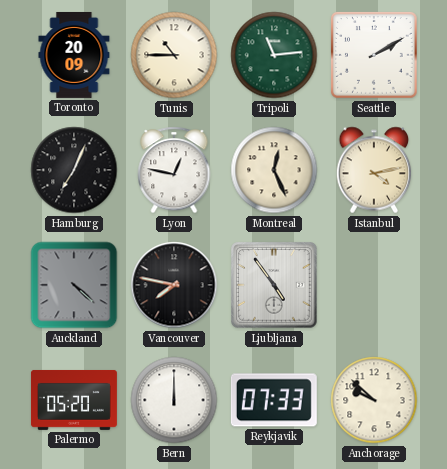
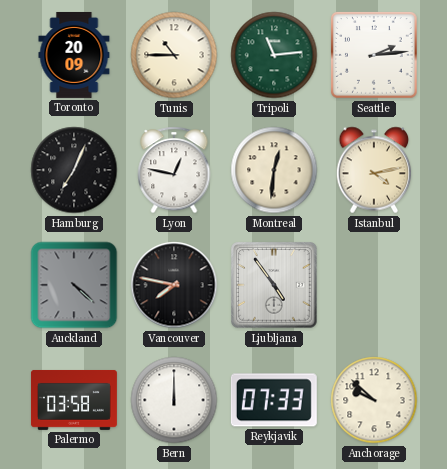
Seattle: 2:10 -> 2:14
Montreal: 12:26 -> 12:31
Palermo: 05:20 -> 03:58
